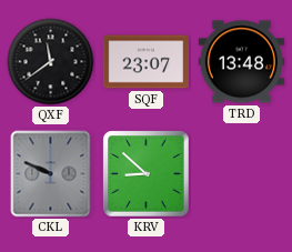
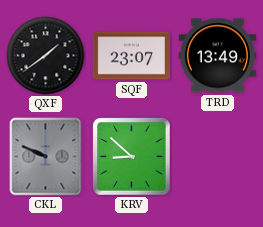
QXF: 11:39 -> 1:39
TRD: 13:48 -> 13:49
